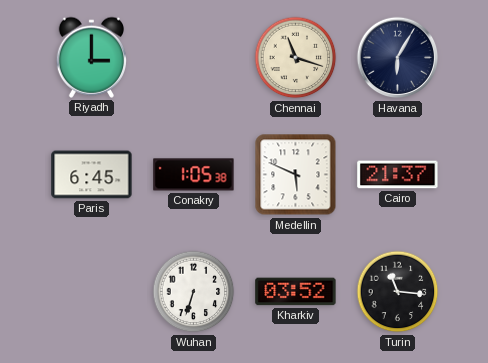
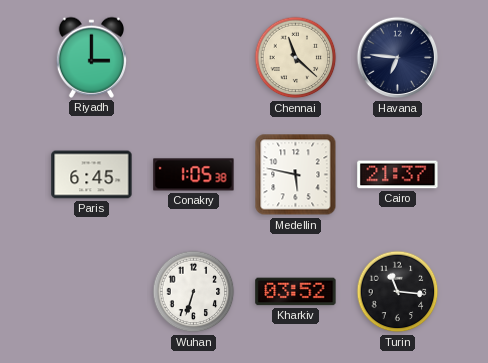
Chennai: 11:18 -> 11:22
Havana: 6:05 -> 6:46
Medellin: 5:49 -> 5:47
